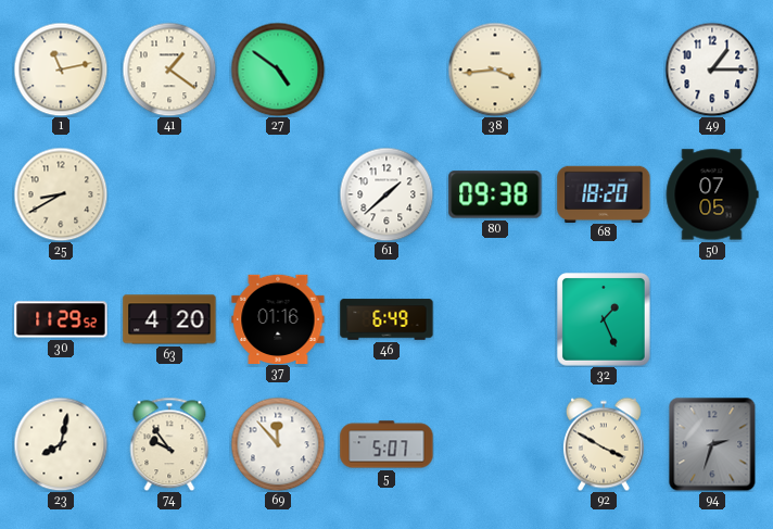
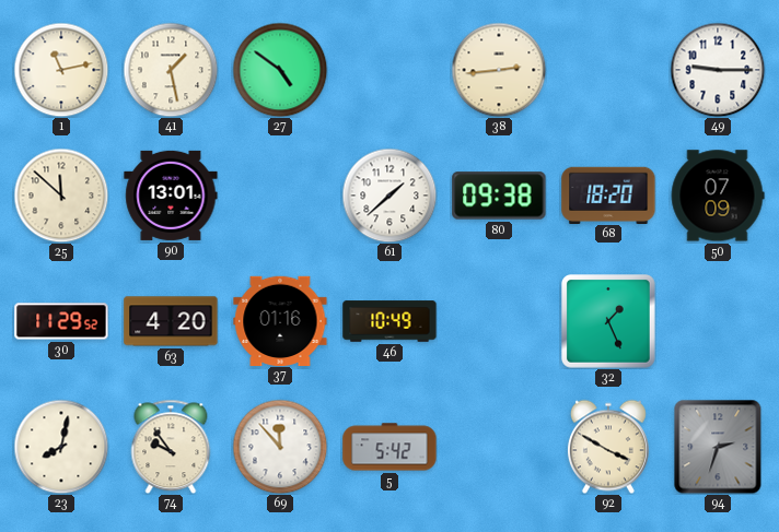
41: 1:21 -> 1:28
38: 3:44 -> 2:44
49: 1:15 -> 9:15
25: 8:40 -> 11:52
90: none -> 13:01
50: 07:05 -> 07:09
46: 6:49 -> 10:49
5: 5:07 -> 5:42
